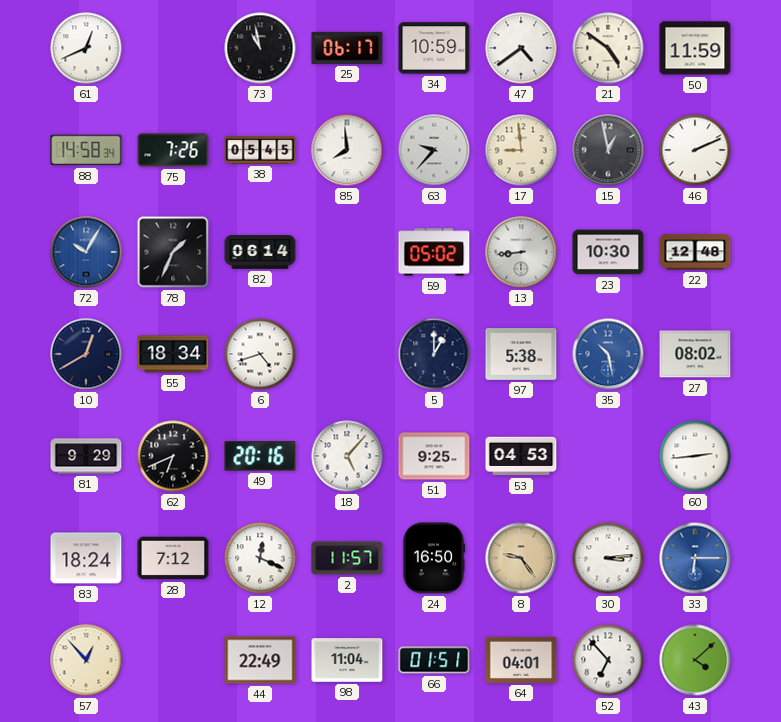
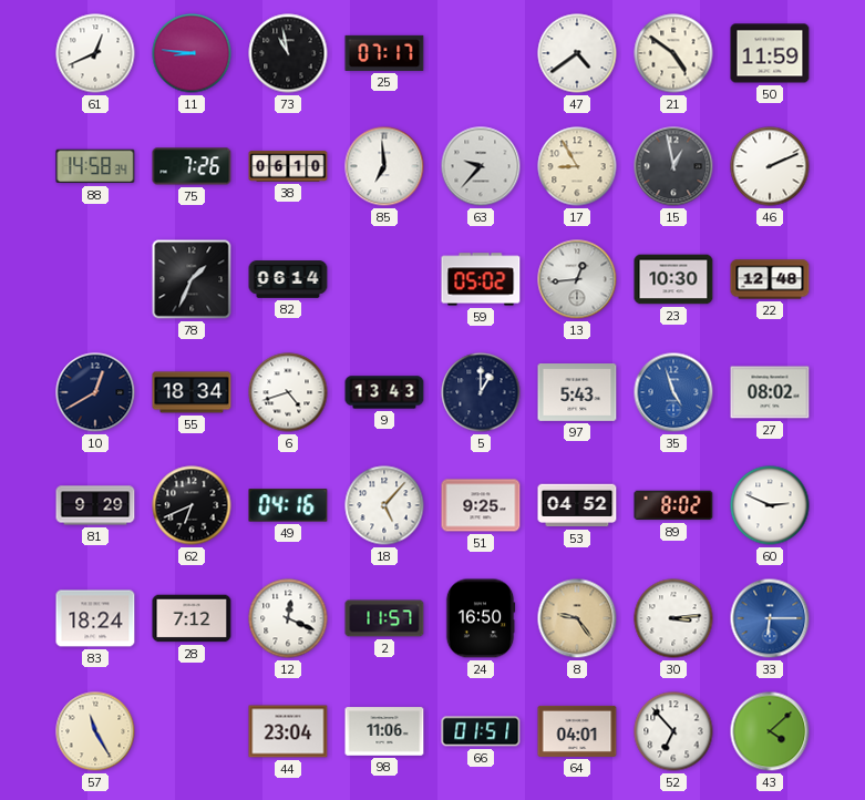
11: none -> 8:46
25: 06:17 -> 07:17
34: 10:59 -> none
38: 05:45 -> 06:10
85: 7:59 -> 6:59
17: 8:59 -> 8:55
72: 10:05 -> none
13: 8:44 -> 12:44
9: none -> 13:43
97: 5:38 -> 5:43
35: 10:28 -> 4:57
49: 20:16 -> 04:16
53: 04:53 -> 04:52
89: none -> 8:02
60: 2:44 -> 2:49
57: 12:53 -> 11:25
44: 22:49 -> 23:04
98: 11:04 -> 11:06
